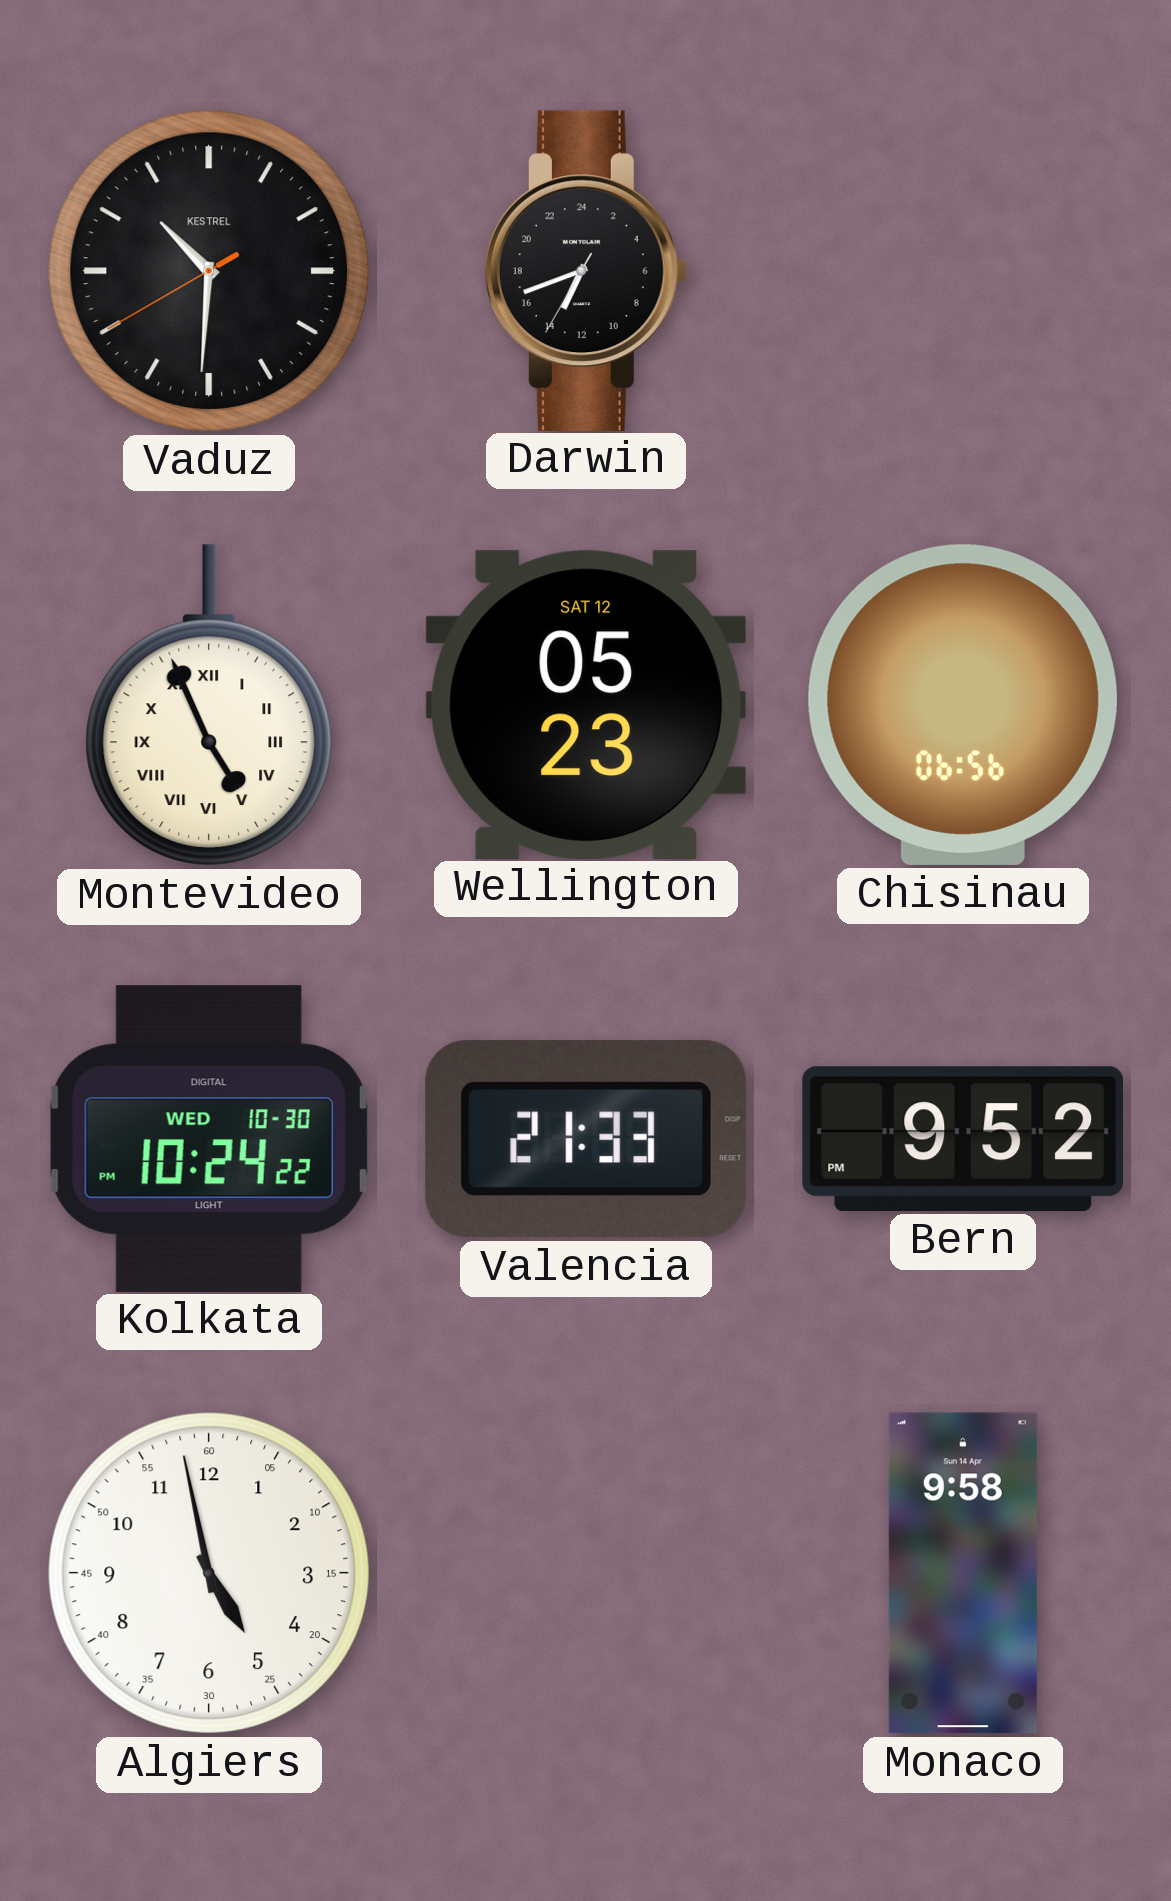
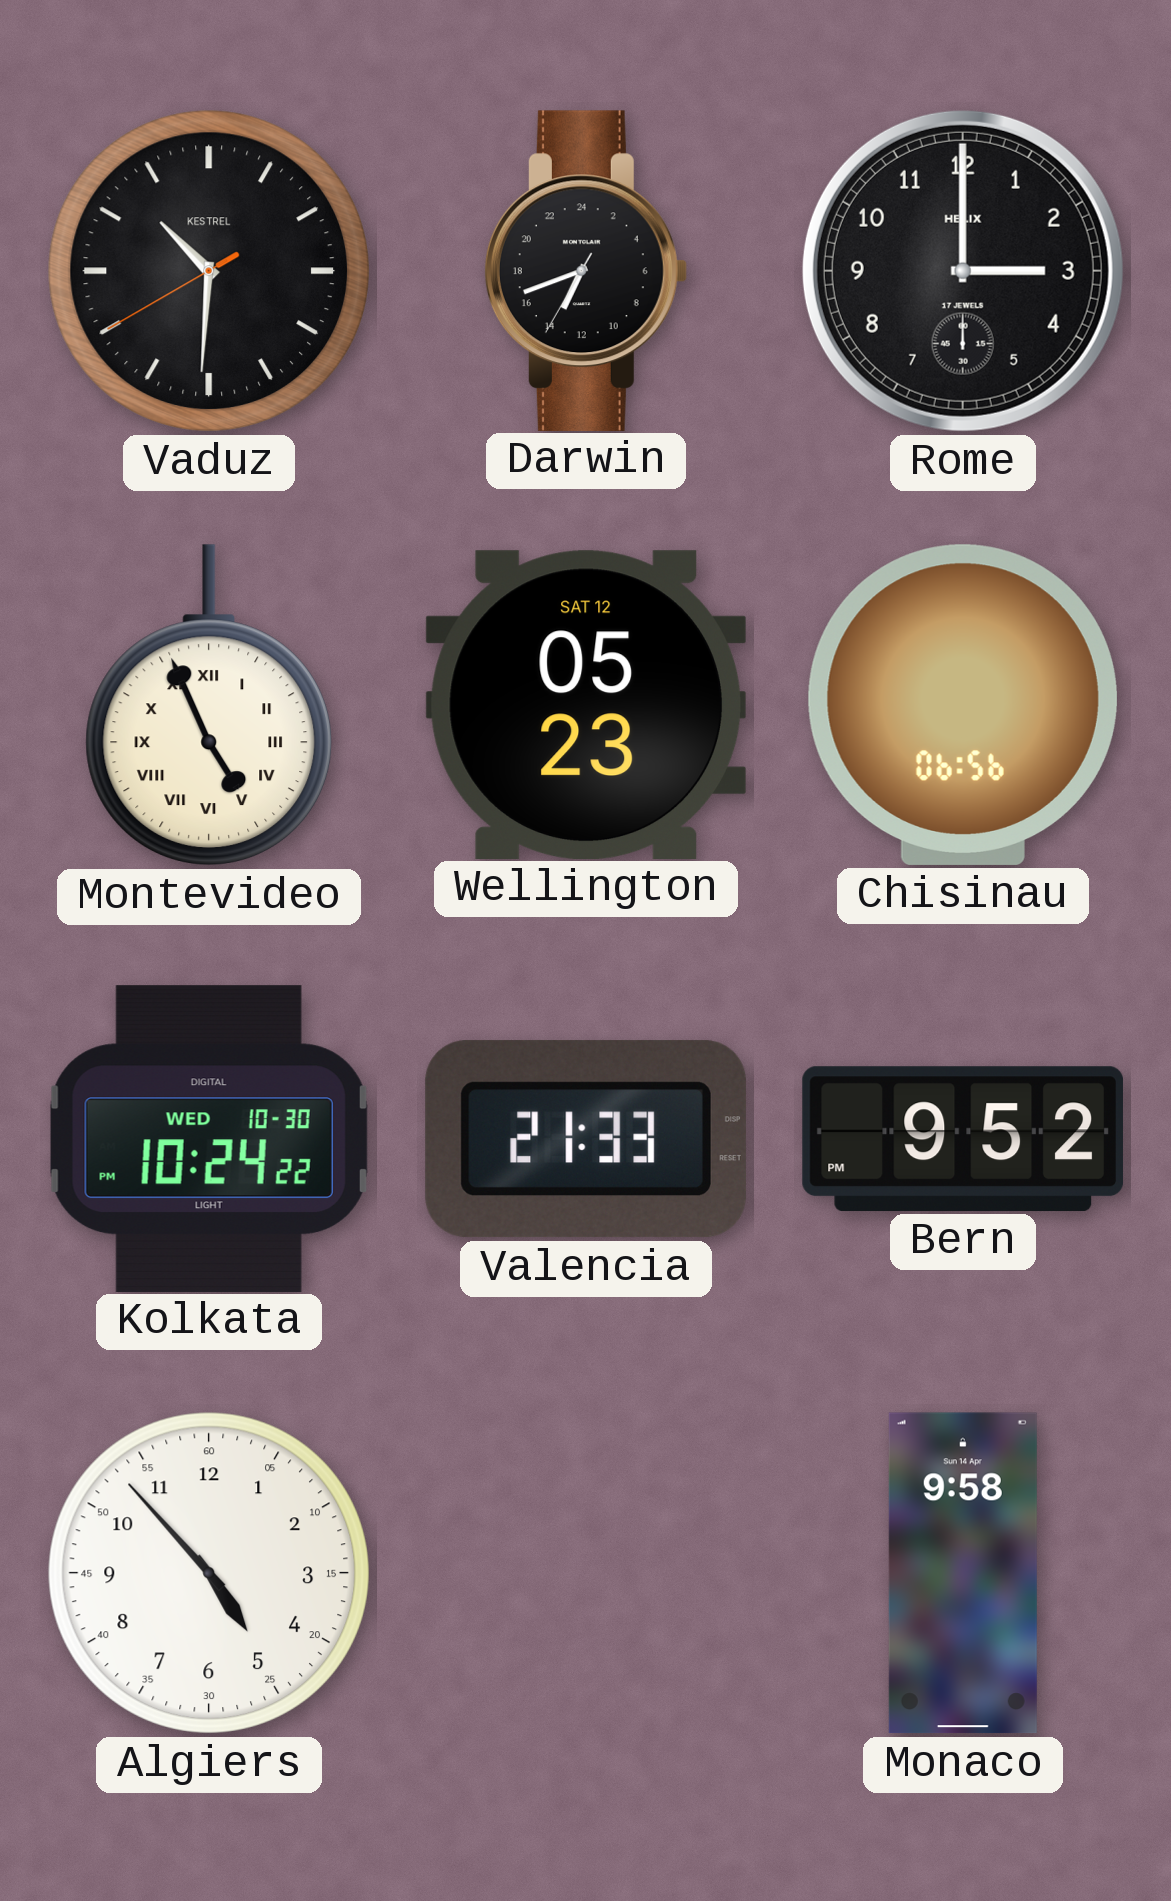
Rome: none -> 3:00
Algiers: 4:58 -> 4:53
